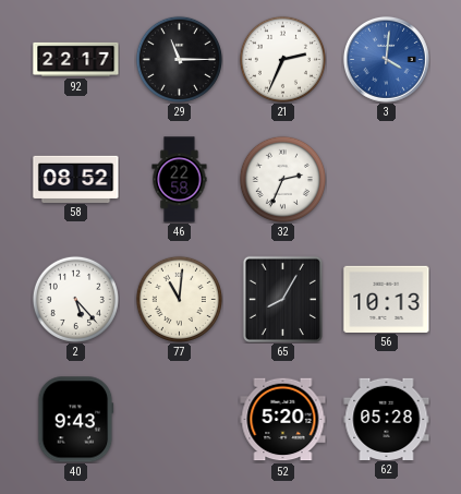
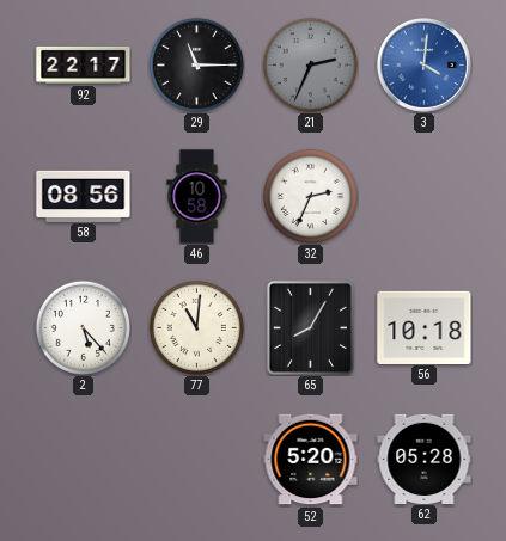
21 dial: white -> grey
58: 08:52 -> 08:56
46: 22:58 -> 10:58
56: 10:13 -> 10:18
40: 9:43 -> none
